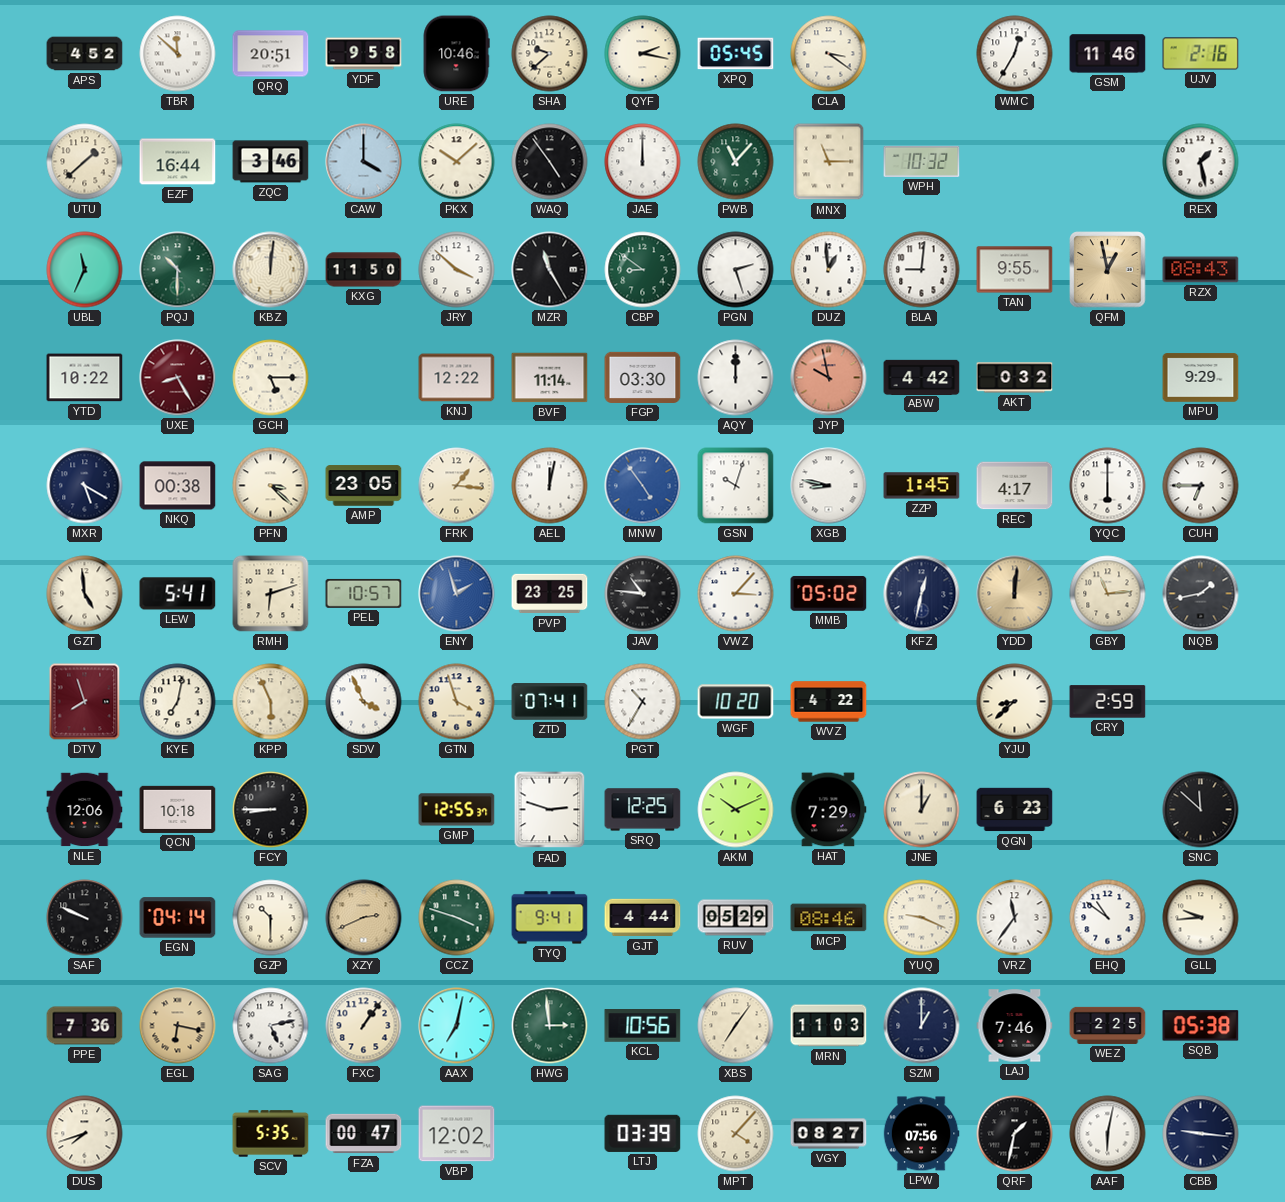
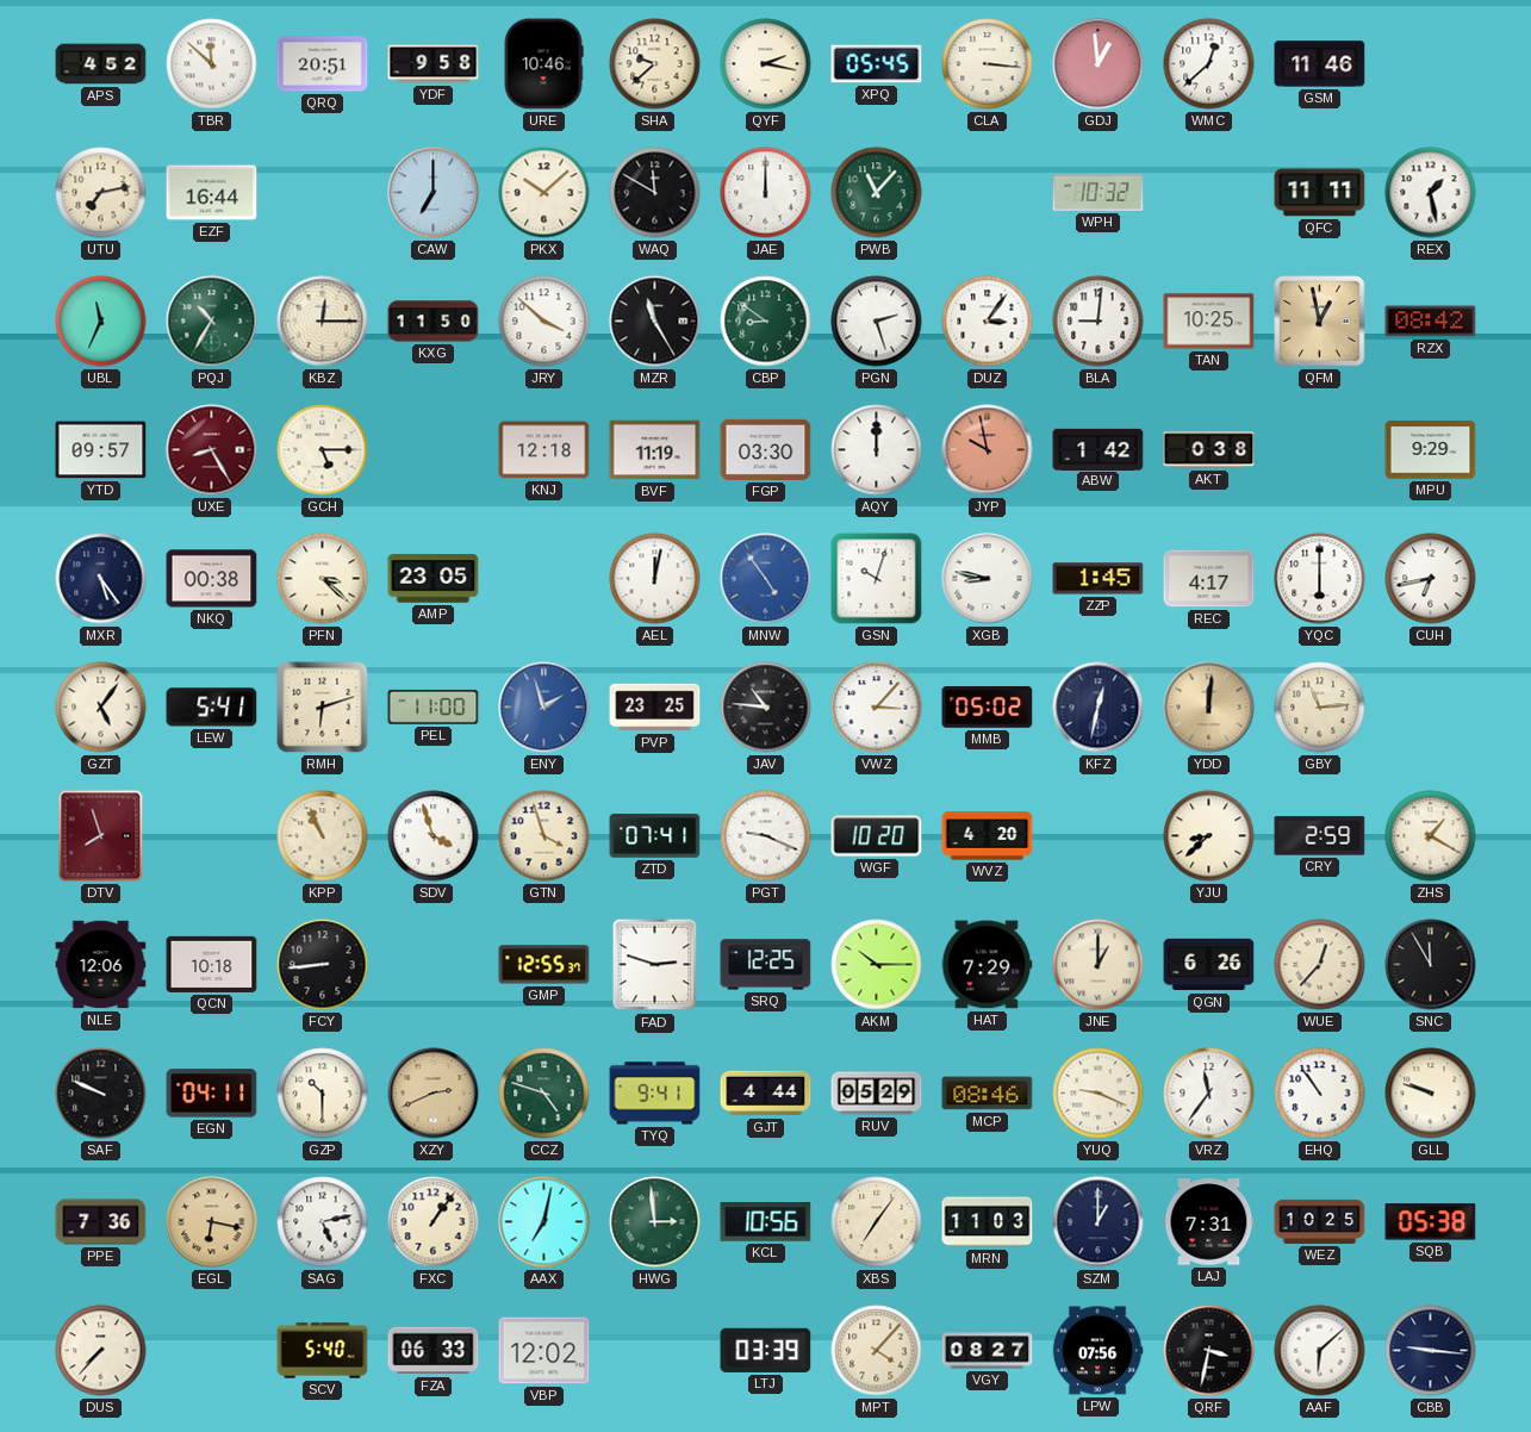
CLA: 3:21 -> 3:16
GDJ: none -> 12:59
WMC: 12:35 -> 12:38
UJV: 2:16 -> none
UTU: 1:38 -> 7:13
ZQC: 3:46 -> none
CAW: 4:00 -> 7:00
WAQ: 4:54 -> 11:50
MNX: 11:15 -> none
QFC: none -> 11:11
PQJ: 10:30 -> 10:35
KBZ: 12:01 -> 12:15
DUZ: 12:59 -> 3:06
TAN: 9:55 -> 10:25
RZX: 08:43 -> 08:42
YTD: 10:22 -> 09:57
KNJ: 12:22 -> 12:18
BVF: 11:14 -> 11:19
ABW: 4:42 -> 1:42
AKT: 0:32 -> 0:38
MXR: 5:20 -> 5:24
FRK: 1:16 -> none
CUH: 6:45 -> 6:43
GZT: 4:59 -> 5:06
PEL: 10:57 -> 11:00
NQB: 1:43 -> none
KYE: 7:02 -> none
KPP: 5:56 -> 10:56
SDV: 3:56 -> 3:57
PGT: 10:35 -> 9:19
WVZ: 4:22 -> 4:20
ZHS: none -> 1:20
FCY: 8:45 -> 8:44
AKM: 10:11 -> 10:15
QGN: 6:23 -> 6:26
WUE: none -> 12:37
SNC: 11:52 -> 11:55
EGN: 04:14 -> 04:11
CCZ: 3:48 -> 4:48
EHQ: 10:51 -> 10:54
GLL: 9:44 -> 9:48
LAJ: 7:46 -> 7:31
WEZ: 2:25 -> 10:25
DUS: 7:42 -> 7:37
SCV: 5:35 -> 5:40
FZA: 00:47 -> 06:33
QRF: 1:32 -> 3:32
AAF: 6:02 -> 6:08
